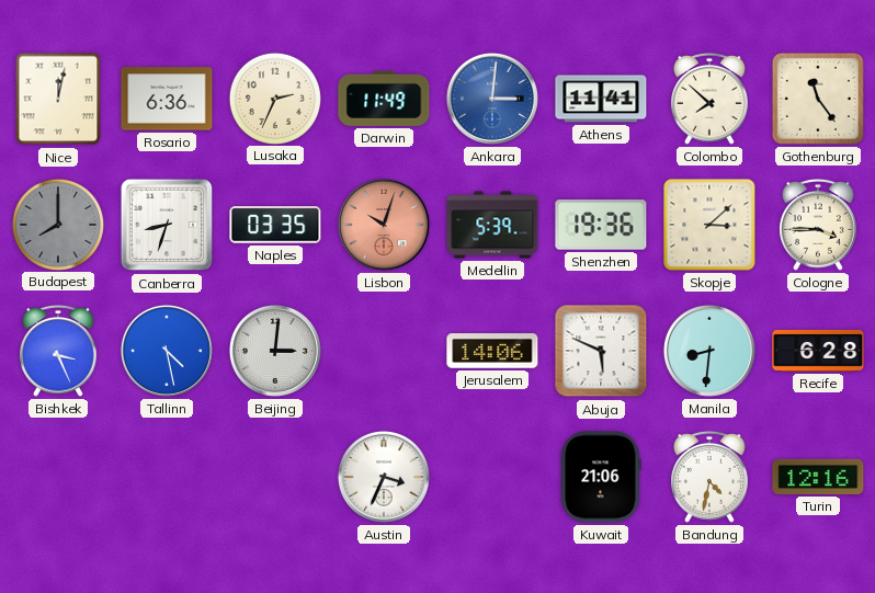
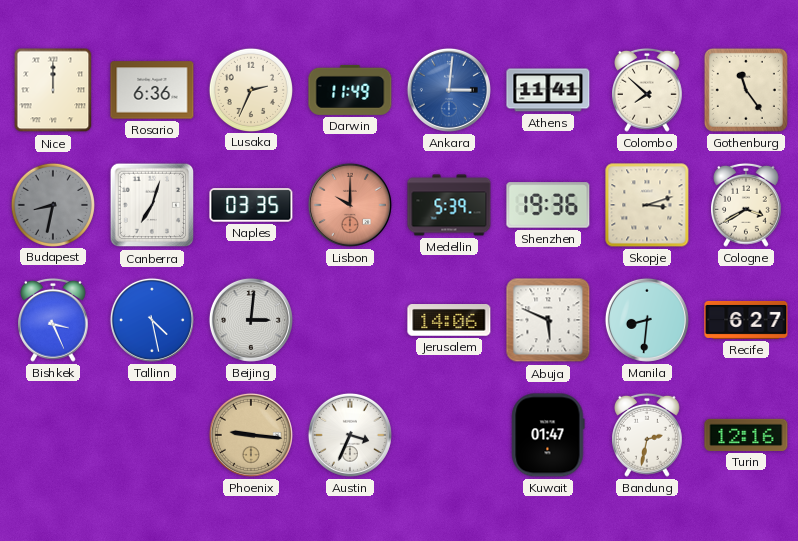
Nice: 12:02 -> 12:00
Budapest: 8:00 -> 8:32
Canberra: 8:33 -> 7:03
Lisbon: 10:03 -> 10:00
Skopje: 3:08 -> 3:12
Cologne: 3:45 -> 3:40
Recife: 6:28 -> 6:27
Phoenix: none -> 9:16
Kuwait: 21:06 -> 01:47
Bandung: 4:32 -> 2:32
